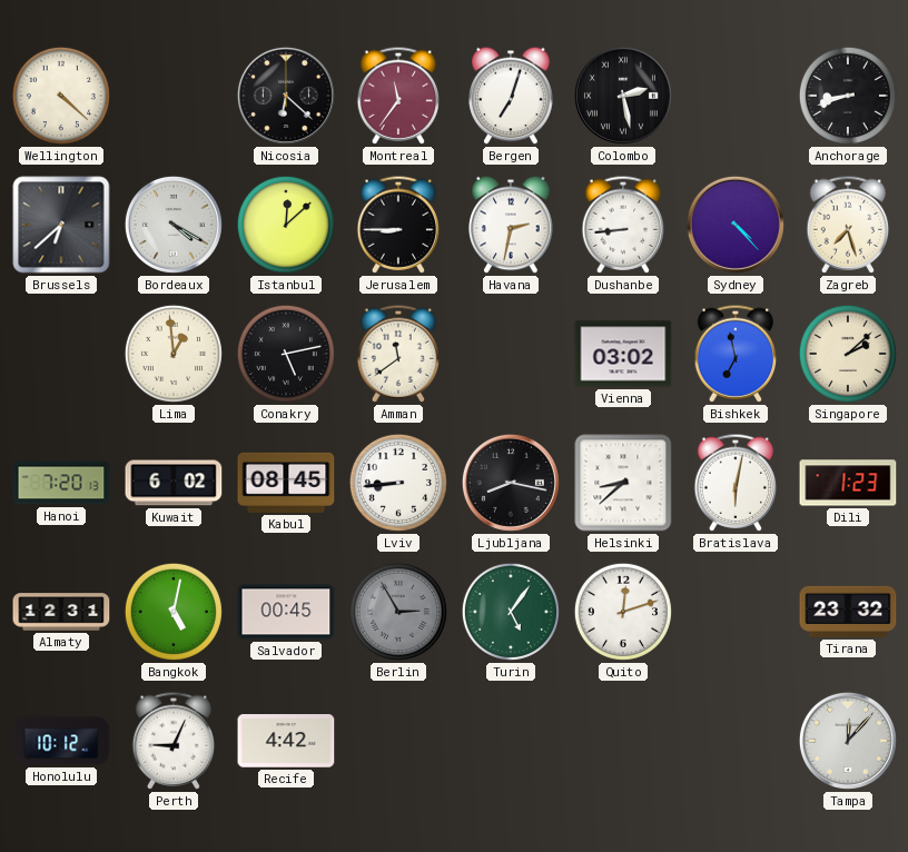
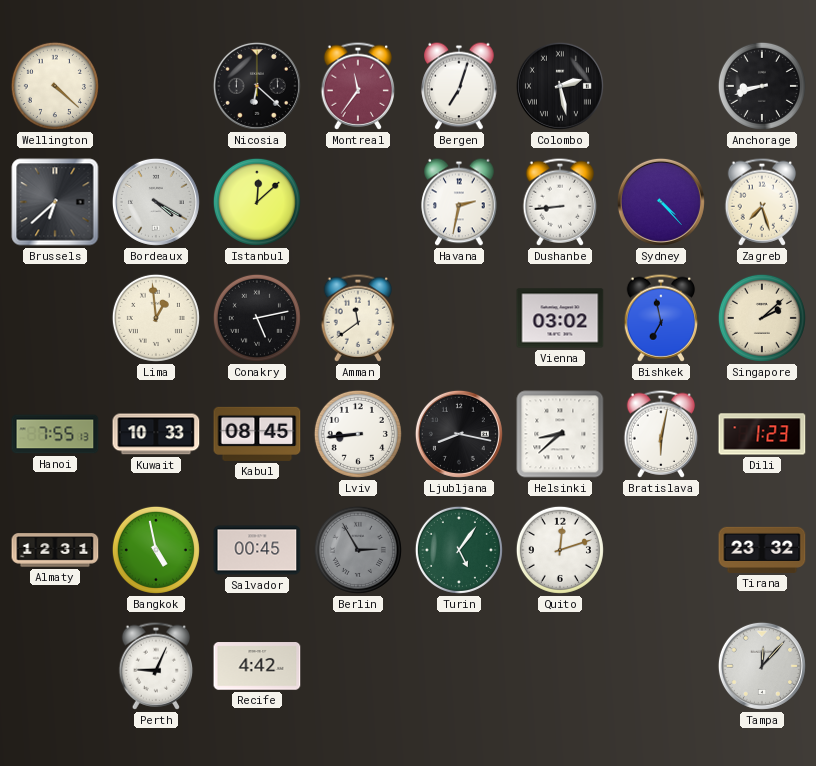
Jerusalem: 8:45 -> none
Hanoi: 7:20 -> 7:55
Kuwait: 6:02 -> 10:33
Bangkok: 5:02 -> 4:58
Honolulu: 10:12 -> none
